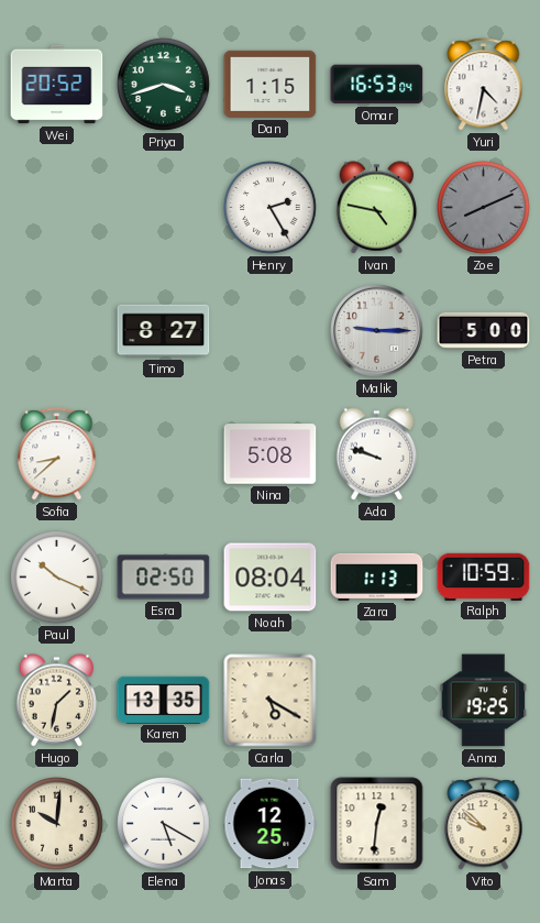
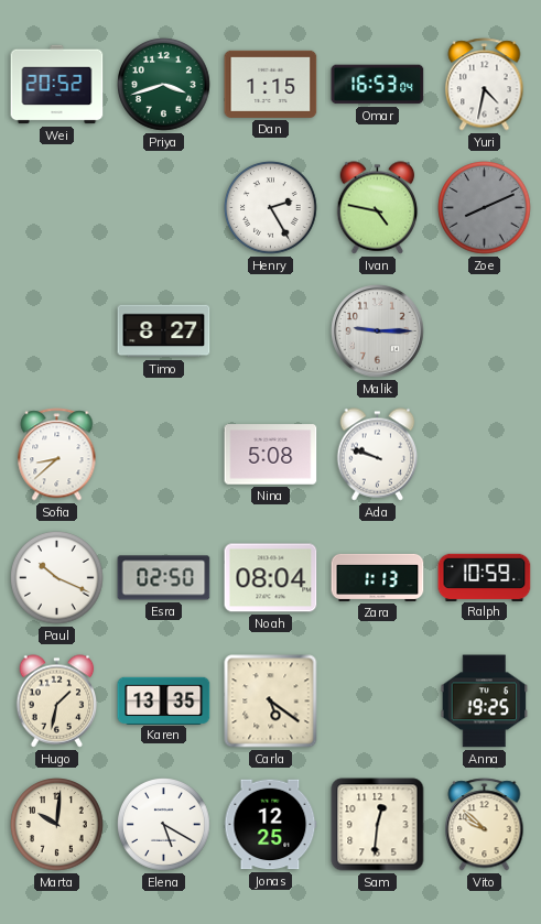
Petra: 5:00 -> none
Carla: 5:20 -> 5:21
